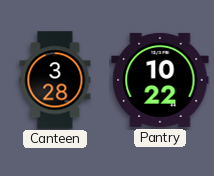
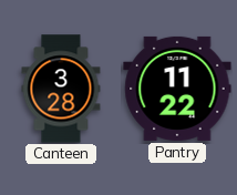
Pantry: 10:22 -> 11:22
